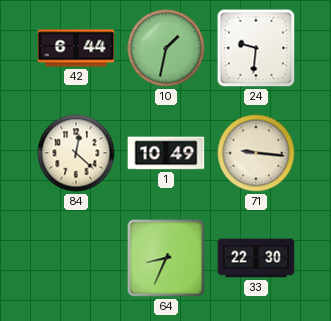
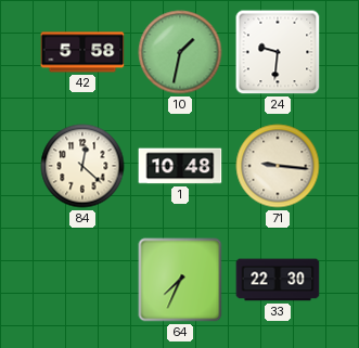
42: 6:44 -> 5:58
1: 10:49 -> 10:48
64: 8:34 -> 7:34
